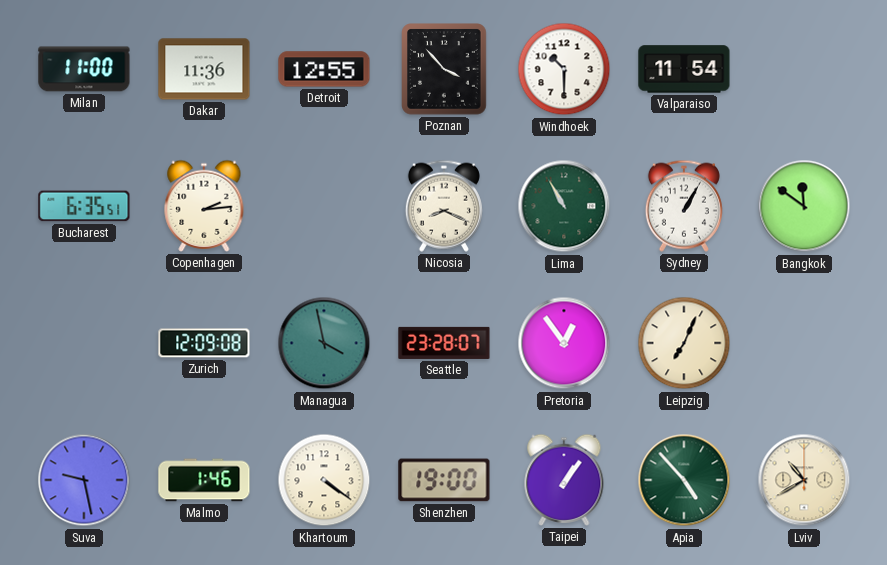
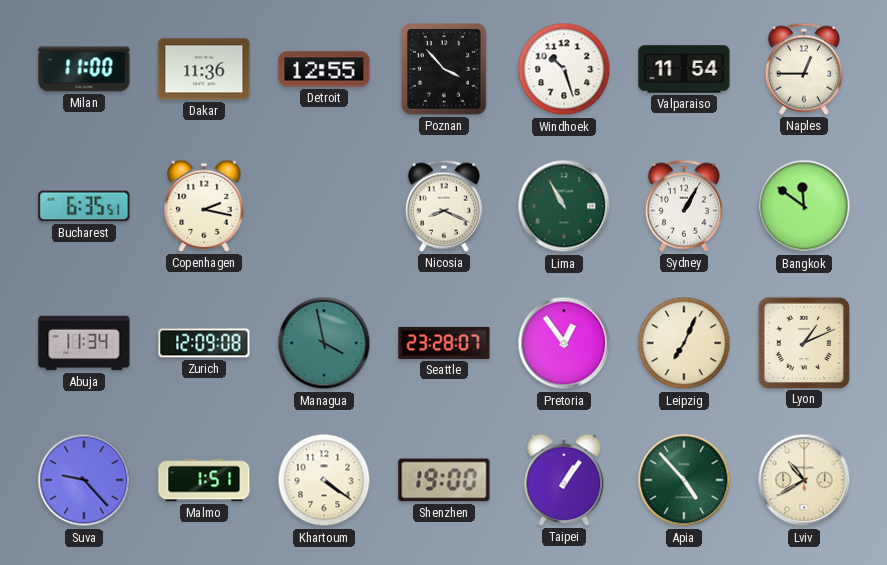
Windhoek: 10:30 -> 10:27
Naples: none -> 12:45
Copenhagen: 2:14 -> 2:17
Abuja: none -> 11:34
Lyon: none -> 1:11
Suva: 9:28 -> 9:23
Malmo: 1:46 -> 1:51
